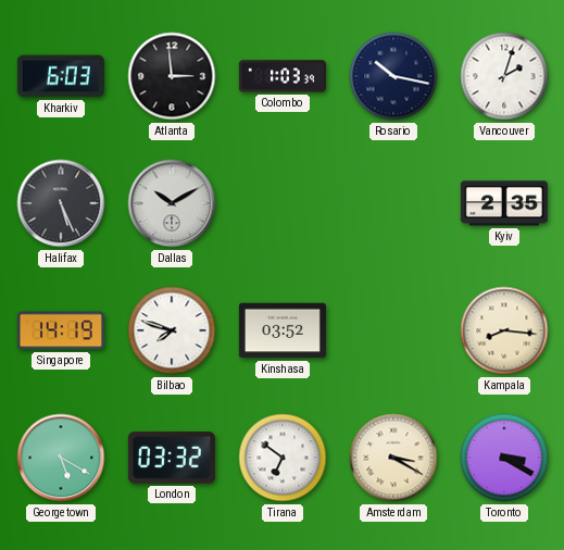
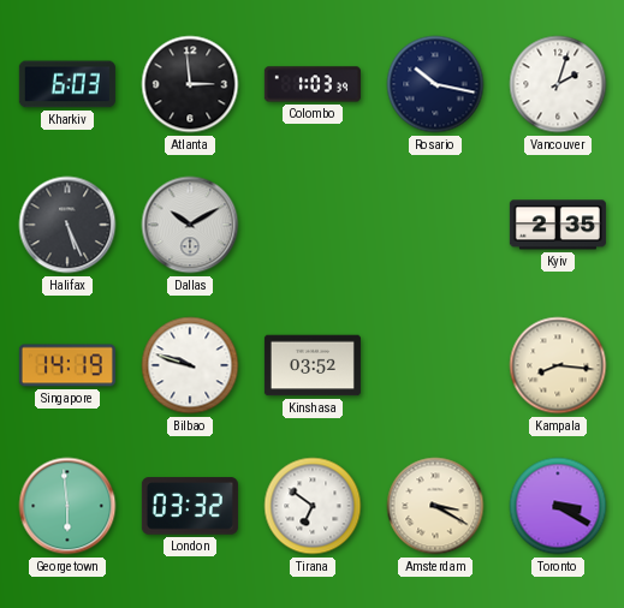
Bilbao: 7:48 -> 9:48
Georgetown: 5:20 -> 5:59
